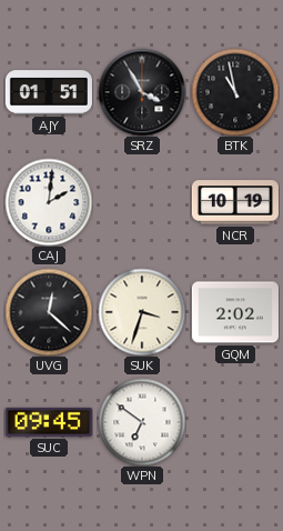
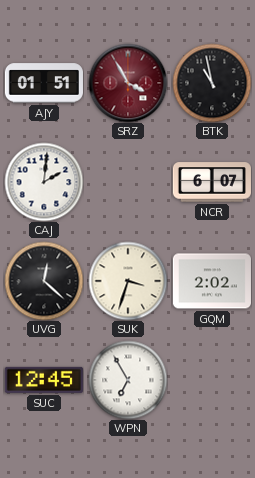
SRZ dial: black -> burgundy
NCR: 10:19 -> 6:07
SUC: 09:45 -> 12:45
WPN: 6:51 -> 6:55
